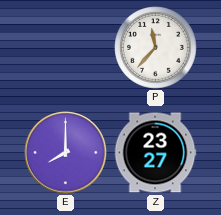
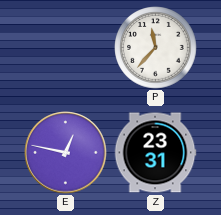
E: 8:00 -> 12:47
Z: 23:27 -> 23:31
